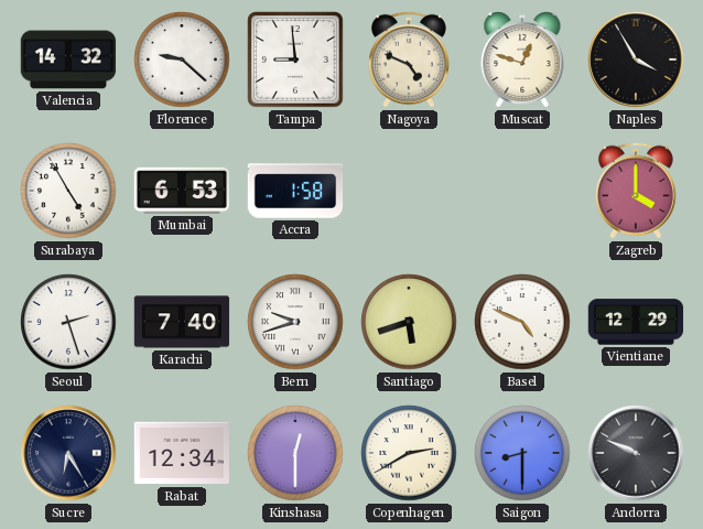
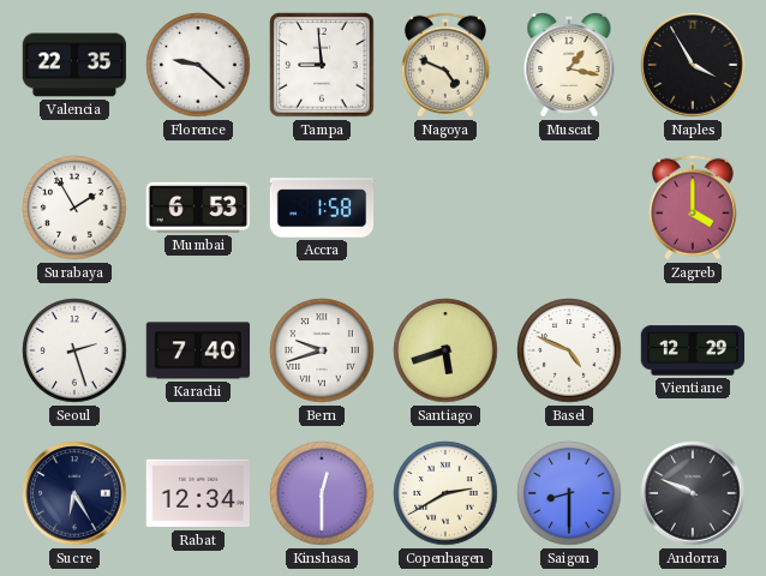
Valencia: 14:32 -> 22:35
Muscat: 12:48 -> 1:17
Surabaya: 4:55 -> 1:55
